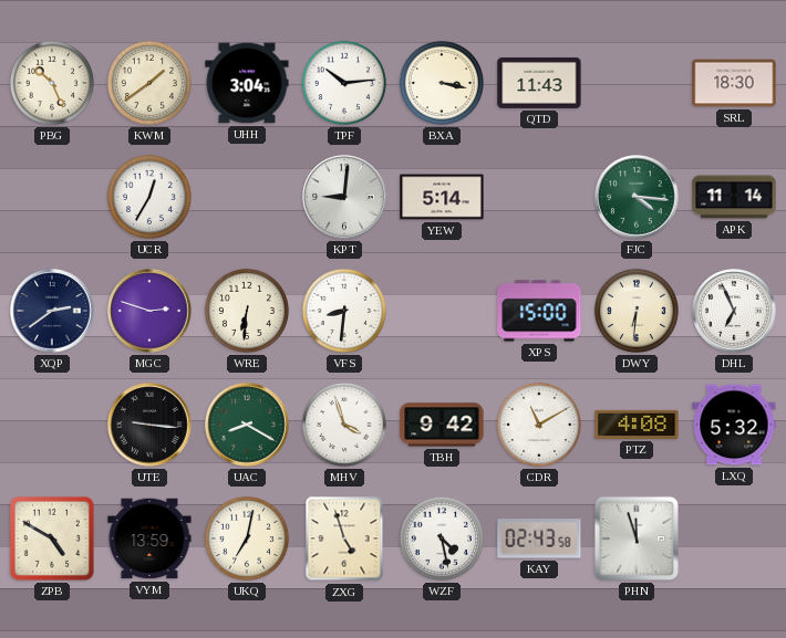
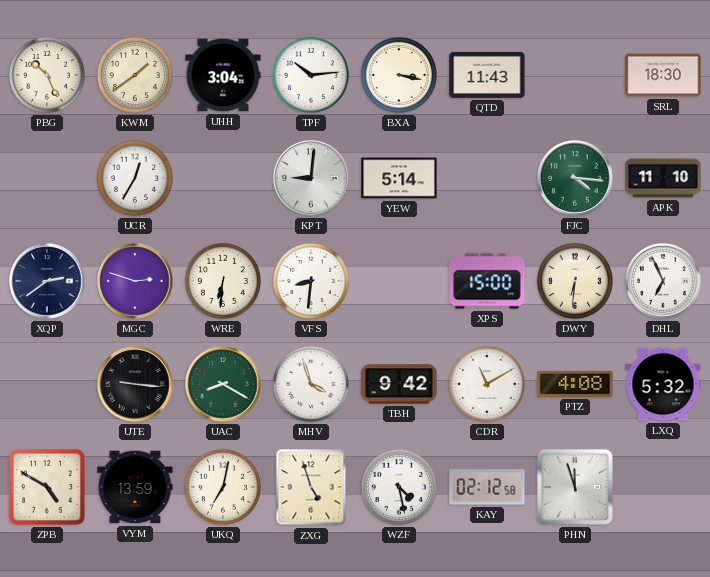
APK: 11:14 -> 11:10
KAY: 02:43 -> 02:12
